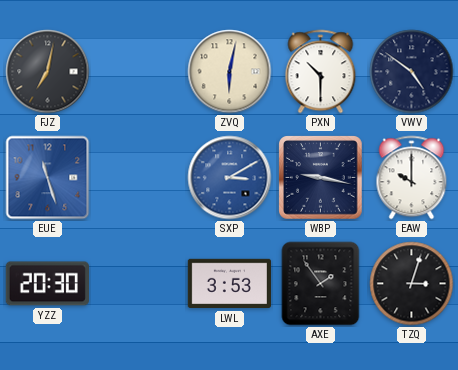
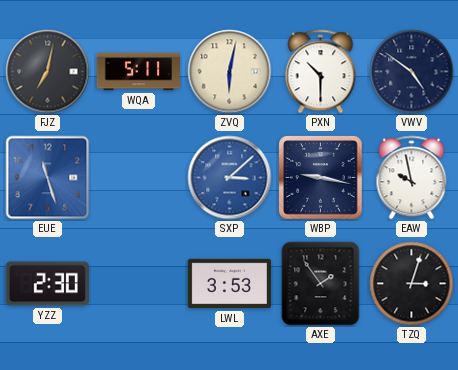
WQA: none -> 5:11
SXP: 3:10 -> 3:08
EAW: 10:00 -> 9:58
YZZ: 20:30 -> 2:30
